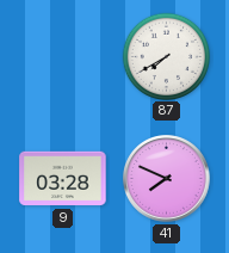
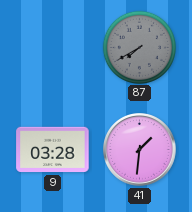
87 dial: white -> grey
41: 7:49 -> 1:31
